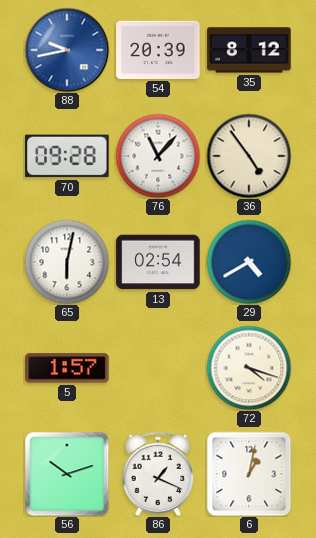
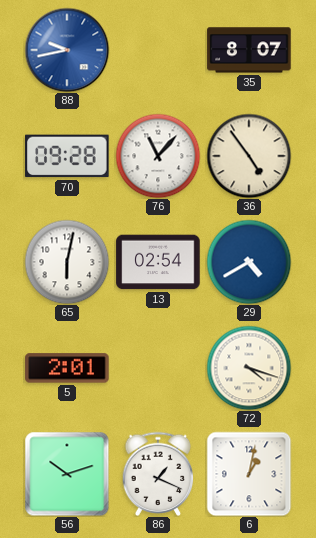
54: 20:39 -> none
35: 8:12 -> 8:07
5: 1:57 -> 2:01
